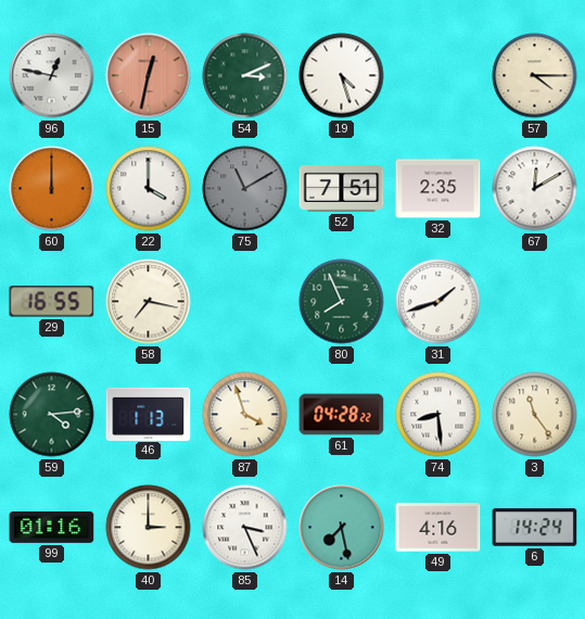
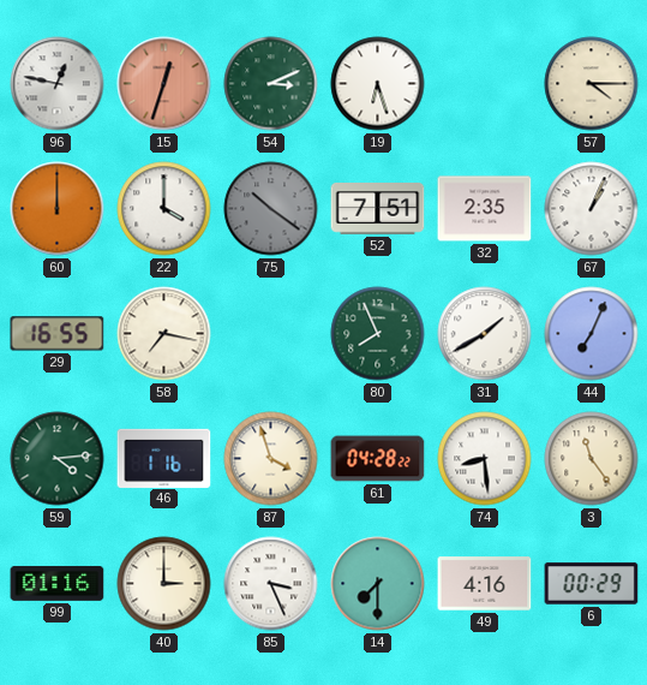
15: 12:32 -> 12:33
19: 4:27 -> 6:27
75: 11:10 -> 10:21
67: 12:10 -> 1:04
31: 1:42 -> 1:40
44: none -> 7:04
46: 1:13 -> 1:16
14: 7:28 -> 7:30
6: 14:24 -> 00:29
